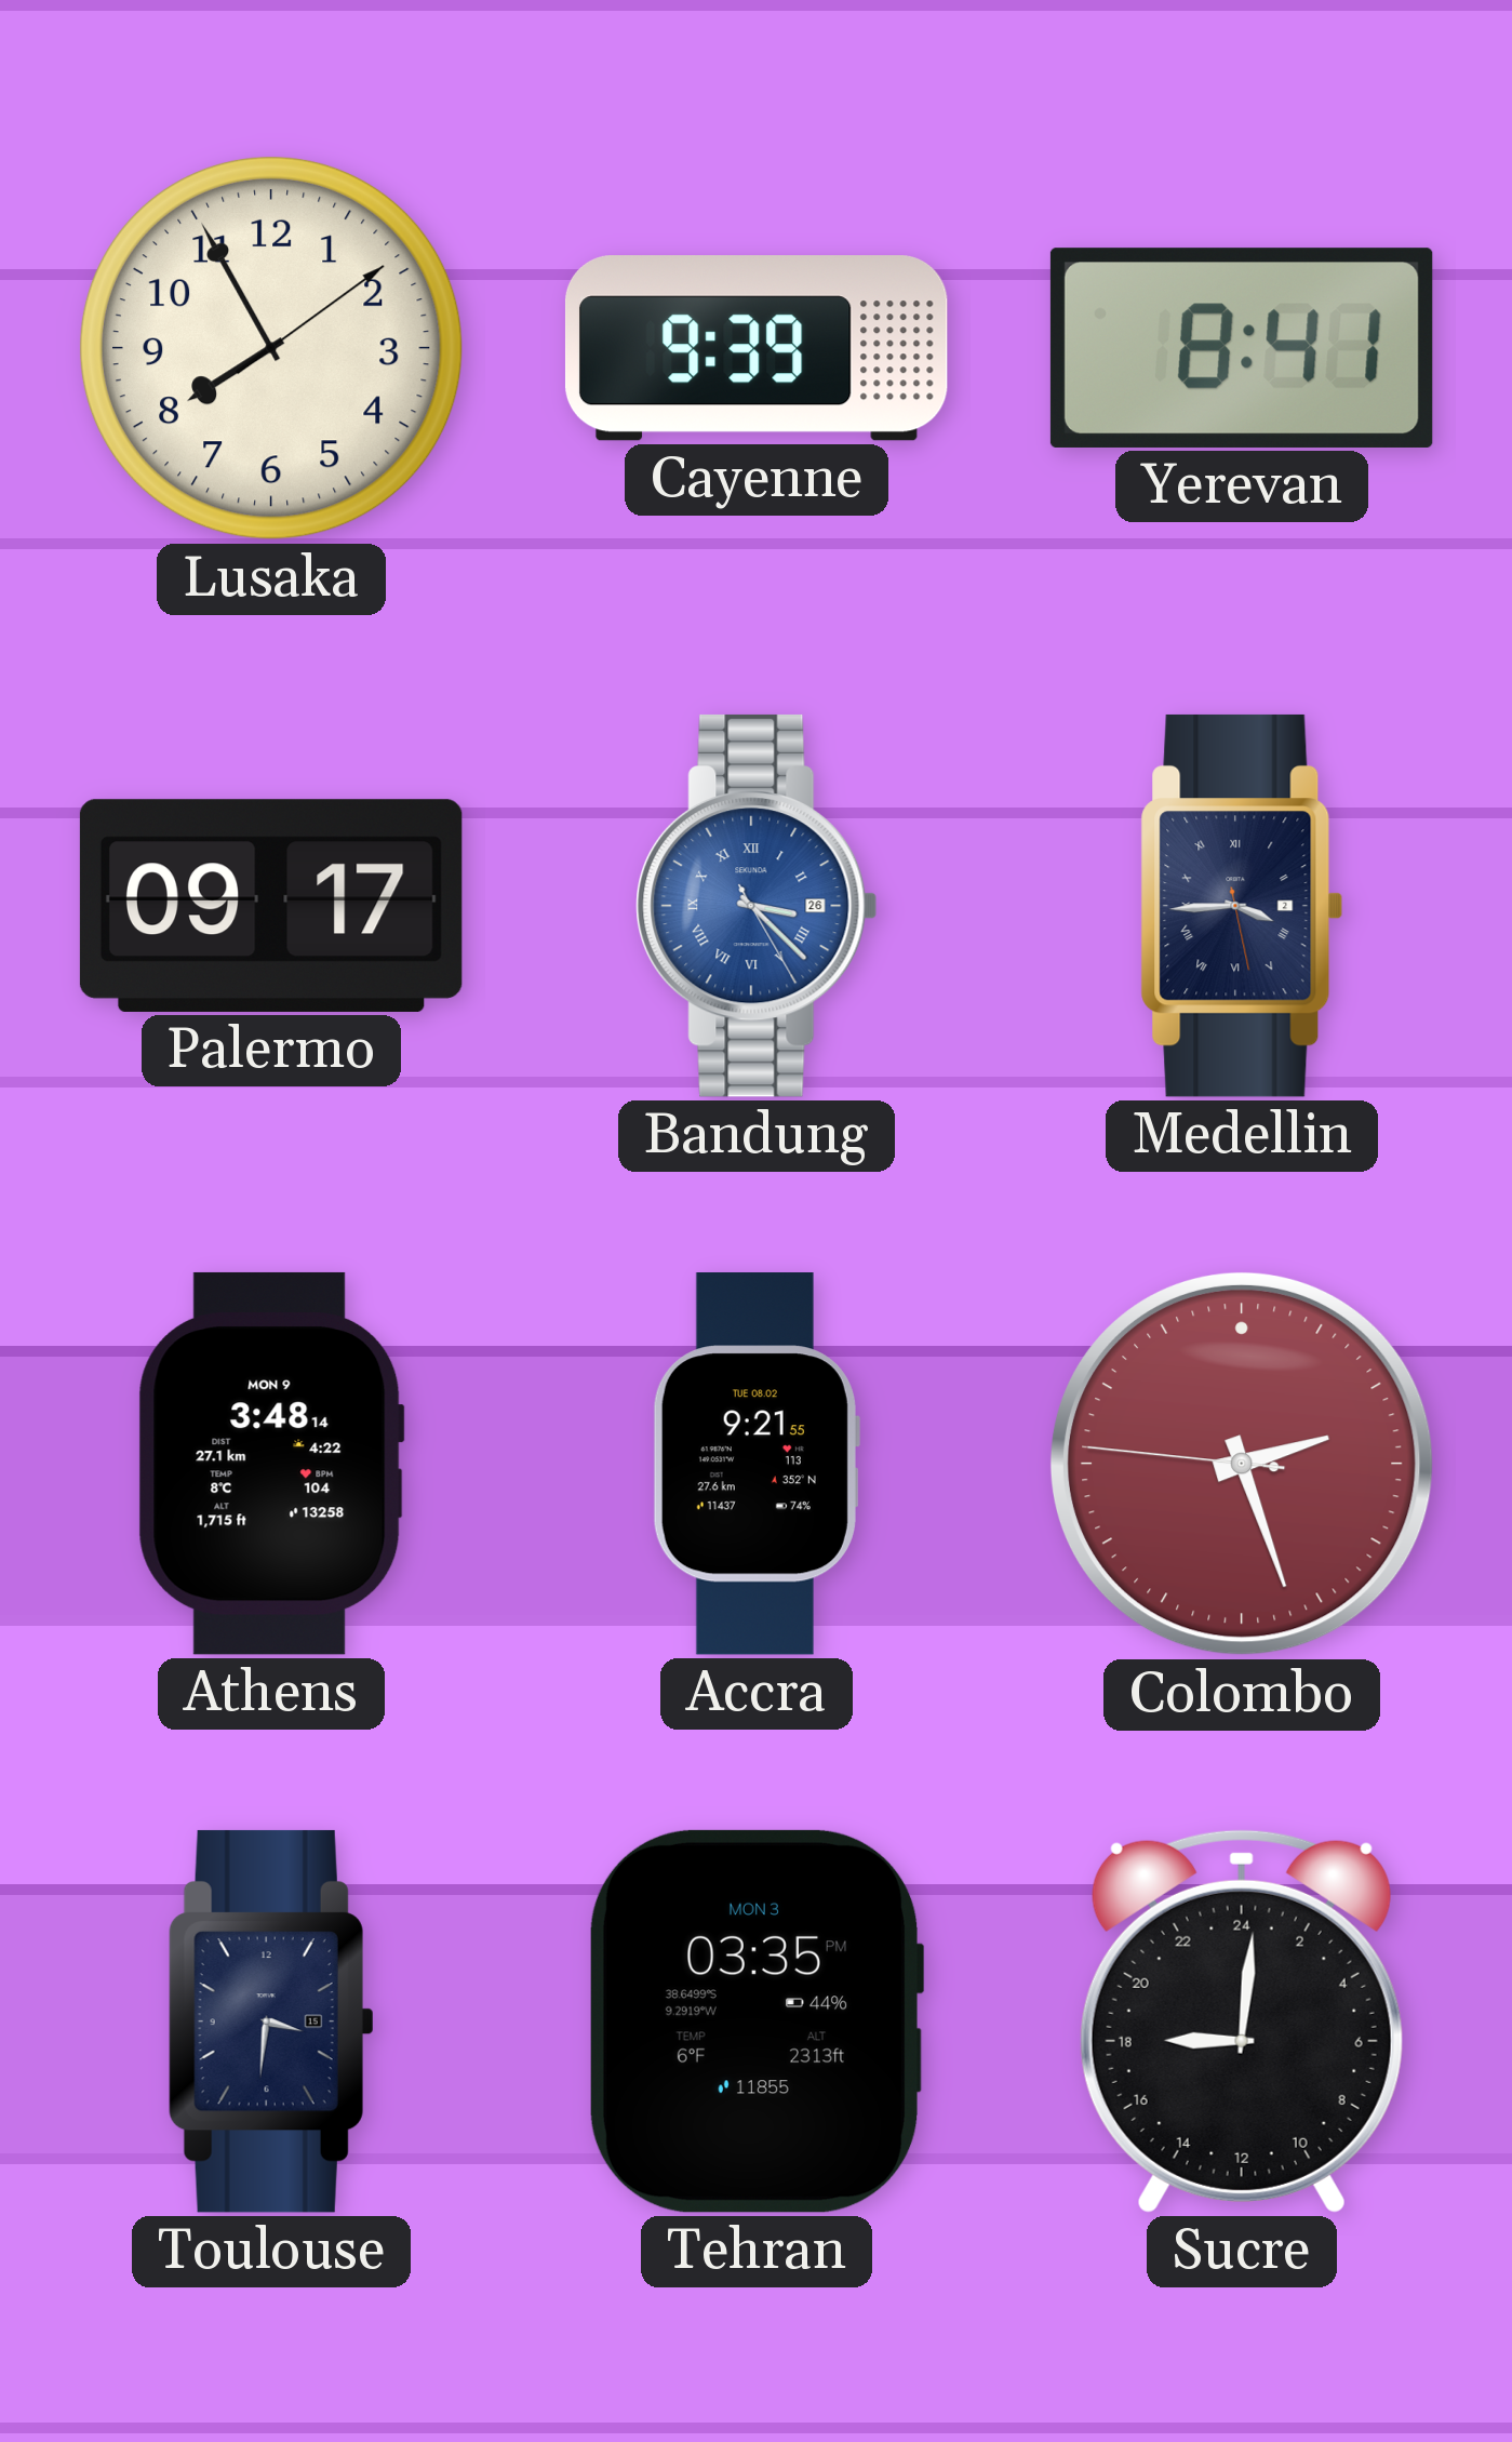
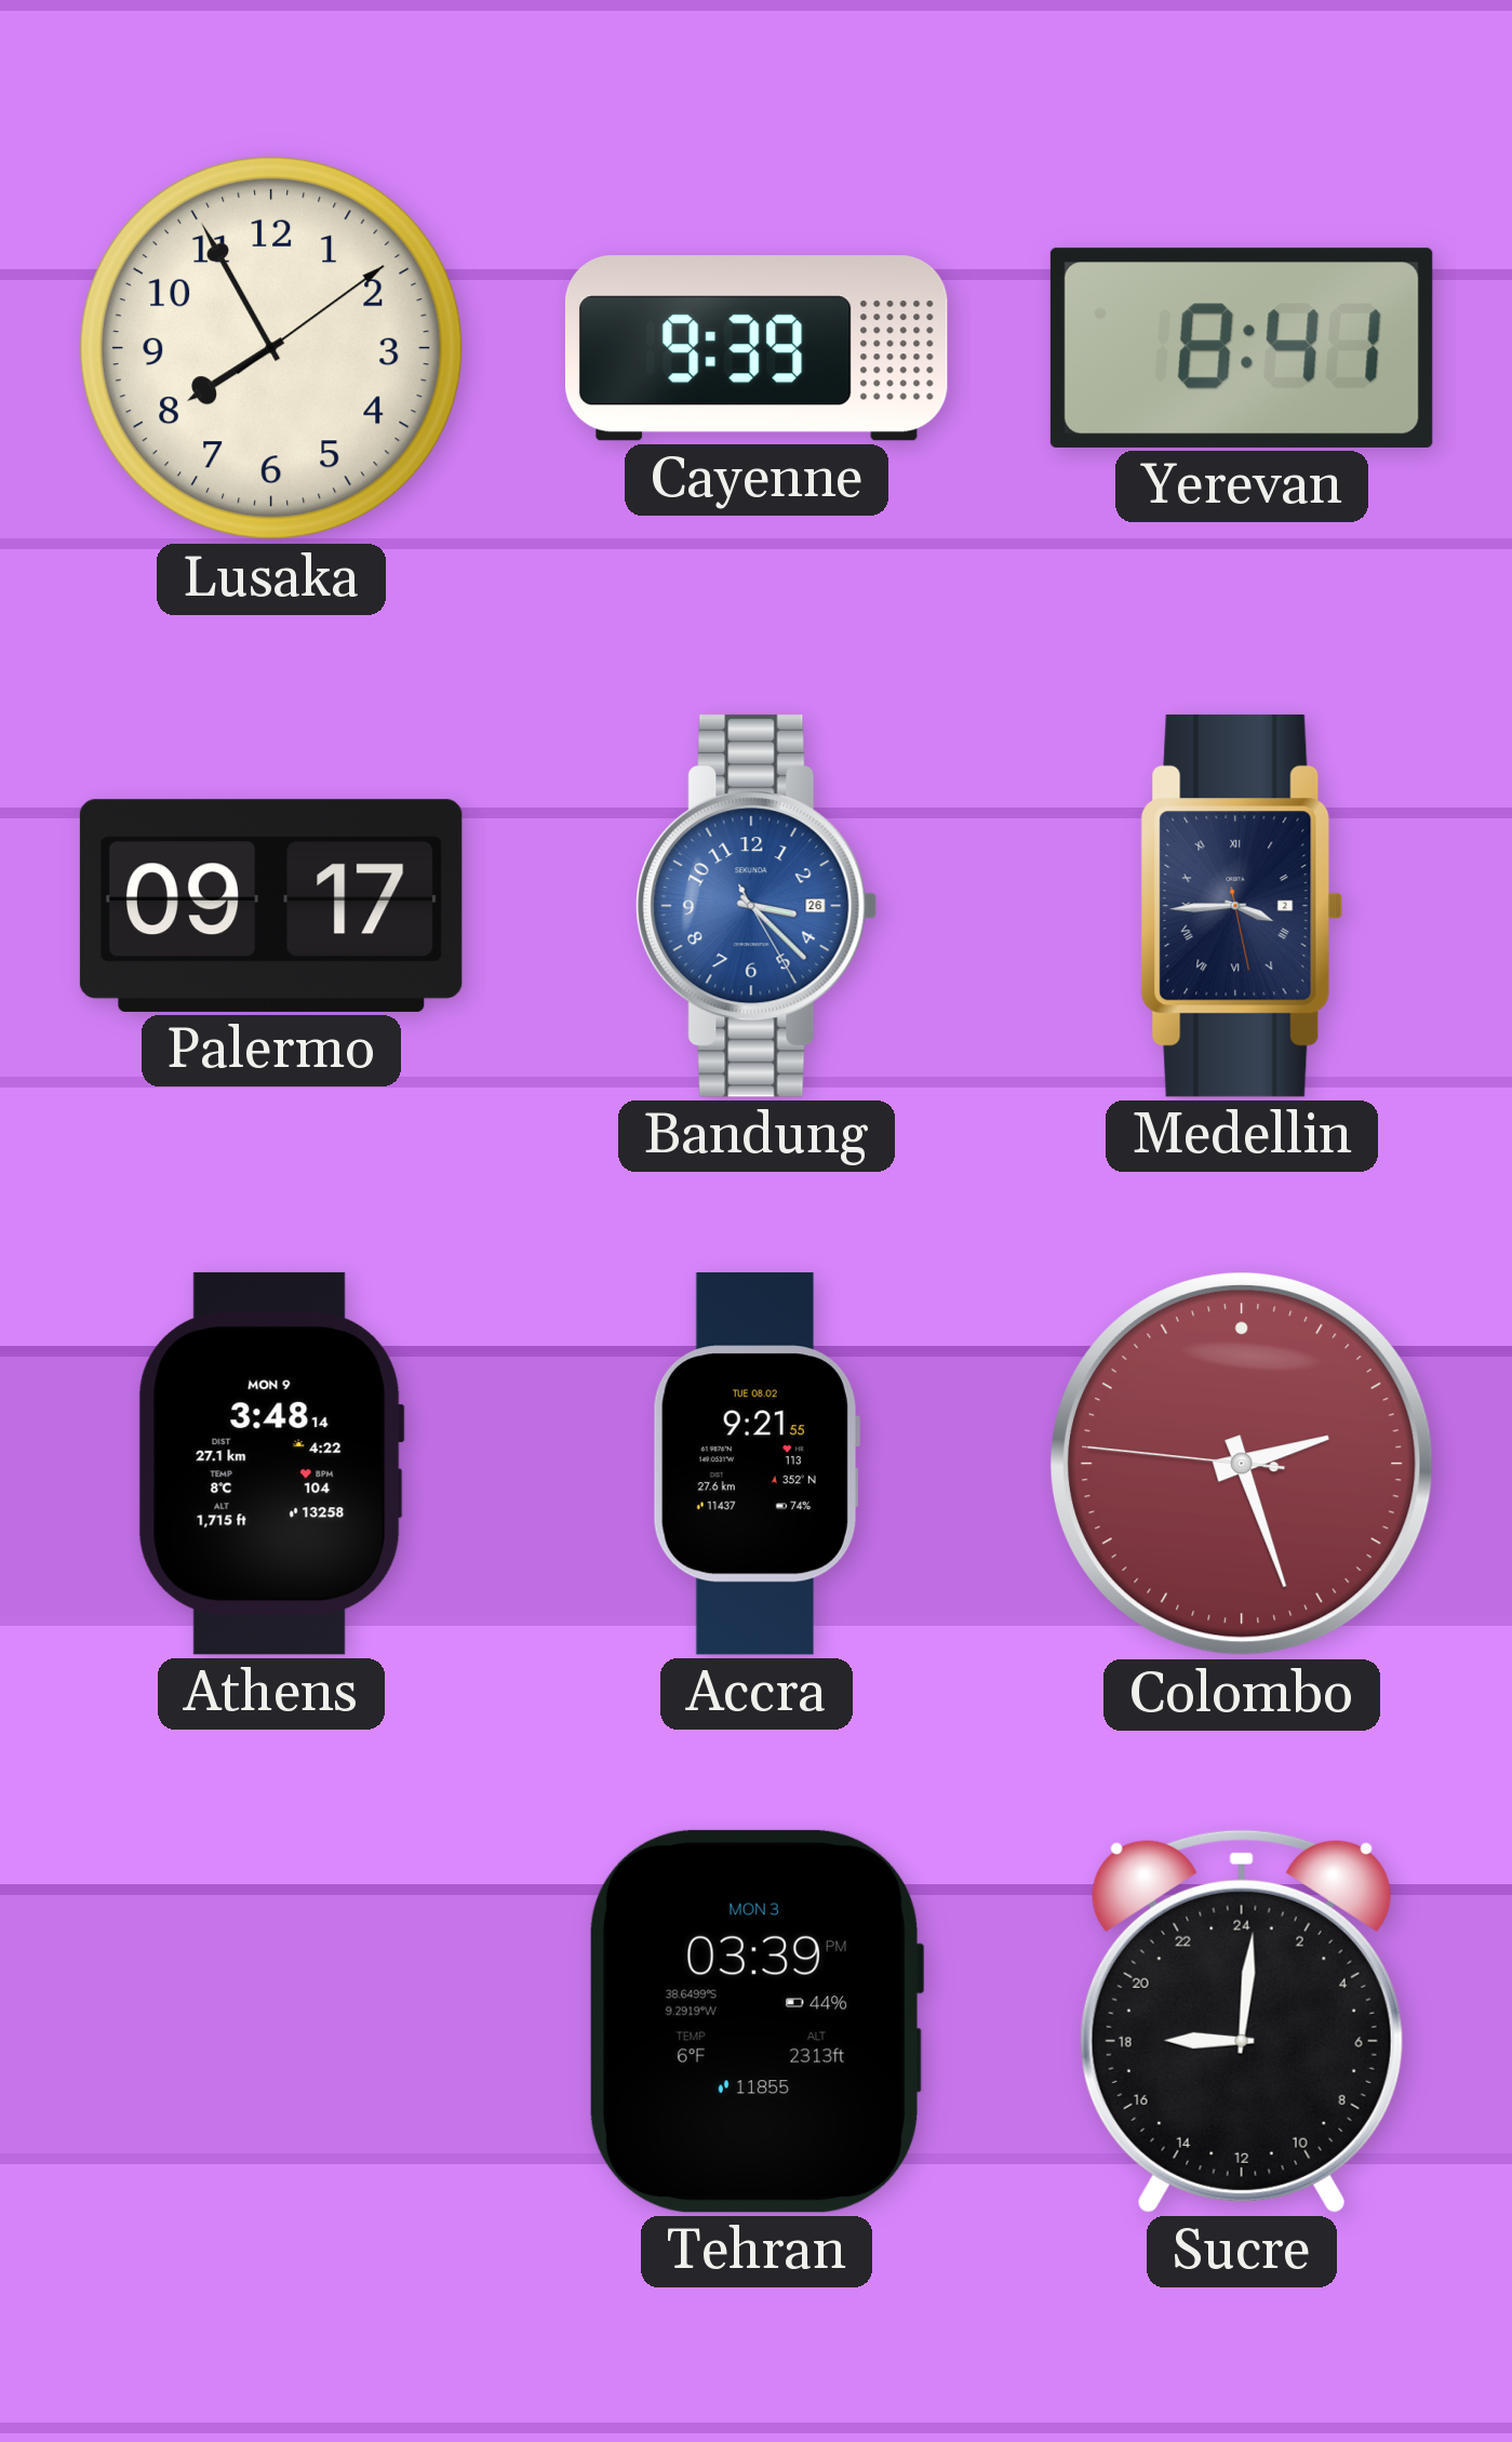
Bandung numerals: Roman -> Arabic
Toulouse: 3:31 -> none
Tehran: 03:35 -> 03:39
